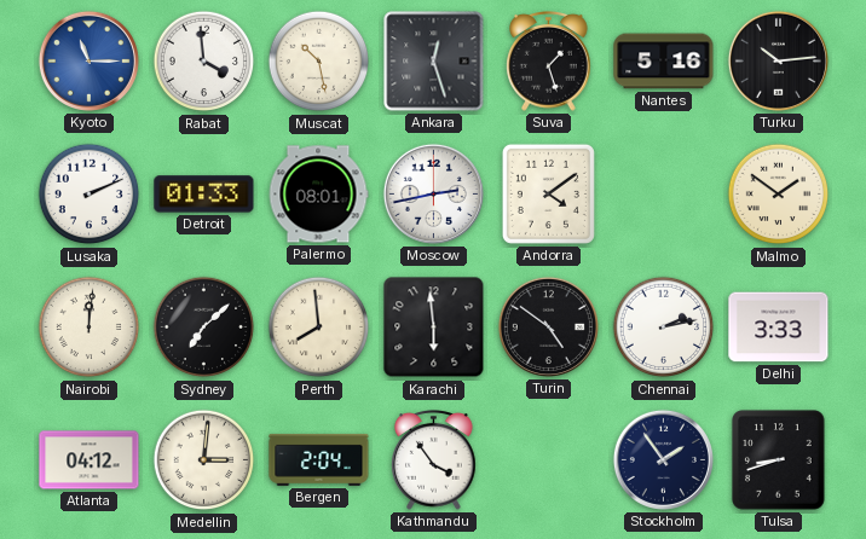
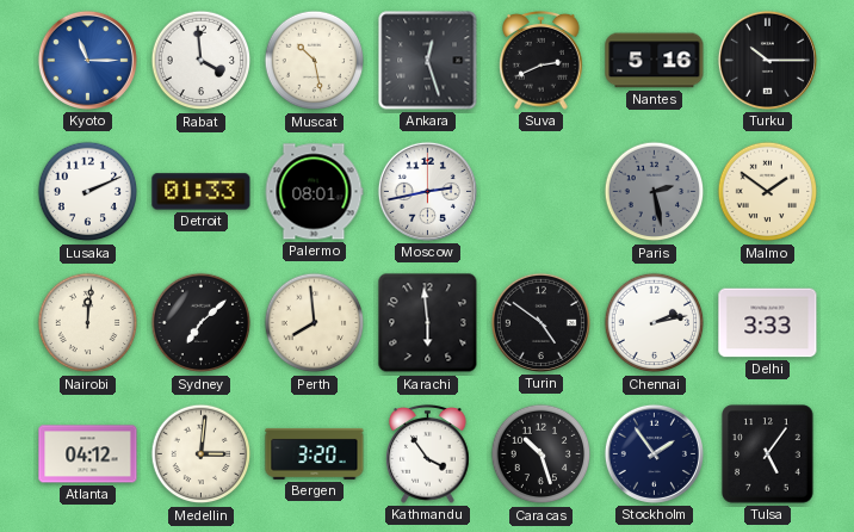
Suva: 1:27 -> 2:41
Turku: 10:14 -> 10:15
Andorra: 4:09 -> none
Paris: none -> 2:28
Bergen: 2:04 -> 3:20
Caracas: none -> 10:27
Tulsa: 8:42 -> 5:06
